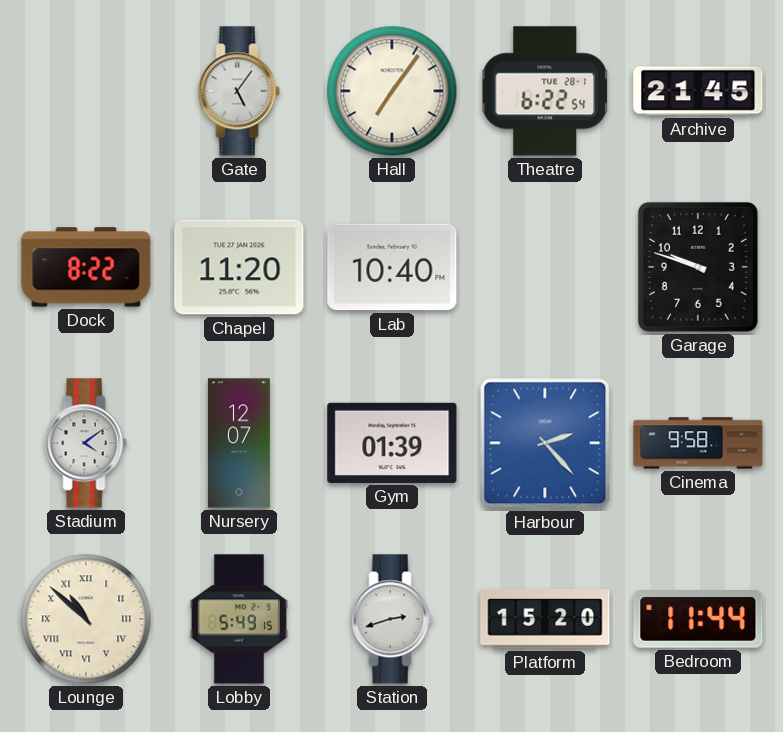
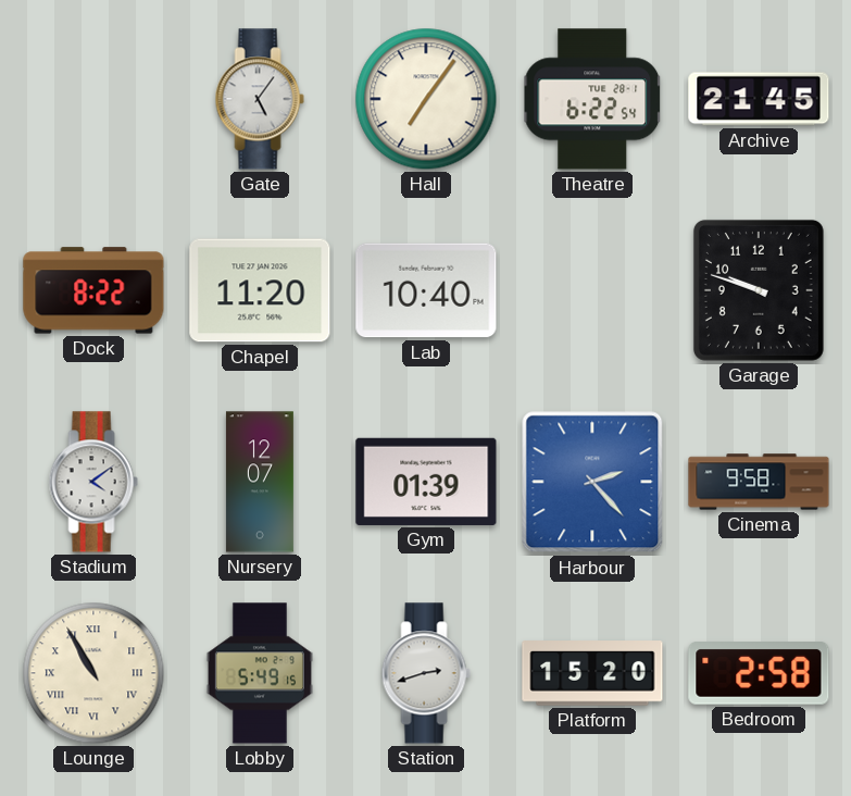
Lounge: 10:52 -> 10:55
Bedroom: 11:44 -> 2:58
